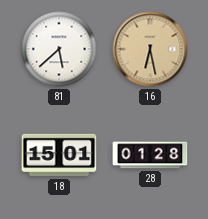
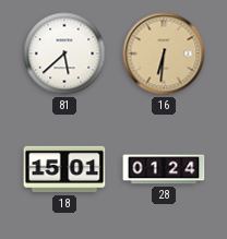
16: 6:28 -> 6:31
28: 01:28 -> 01:24
